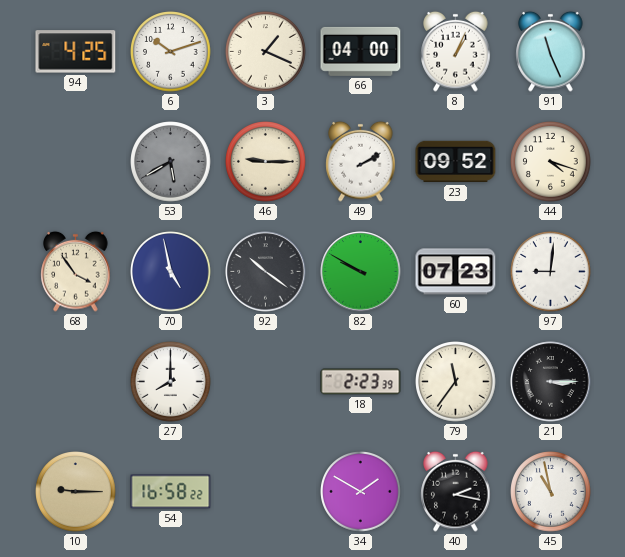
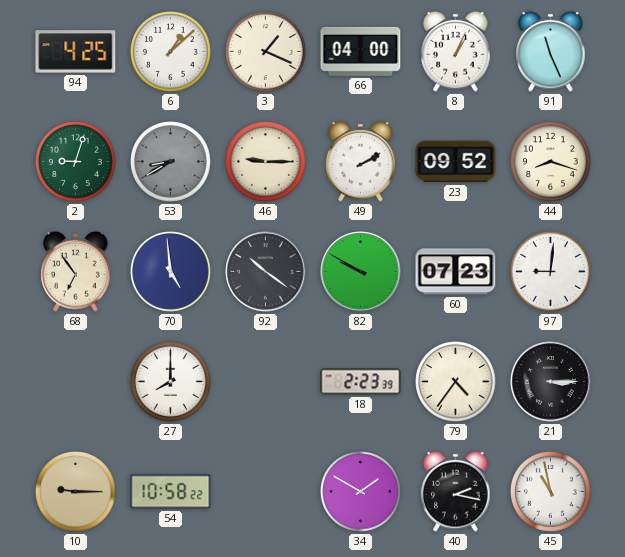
6: 10:12 -> 1:08
2: none -> 9:03
53: 5:40 -> 8:40
44: 4:18 -> 8:18
68: 3:54 -> 6:54
70: 4:58 -> 4:59
79: 11:36 -> 4:36
54: 16:58 -> 10:58
